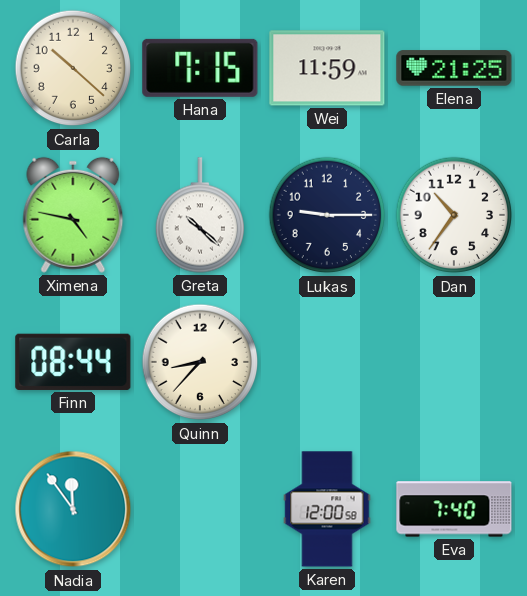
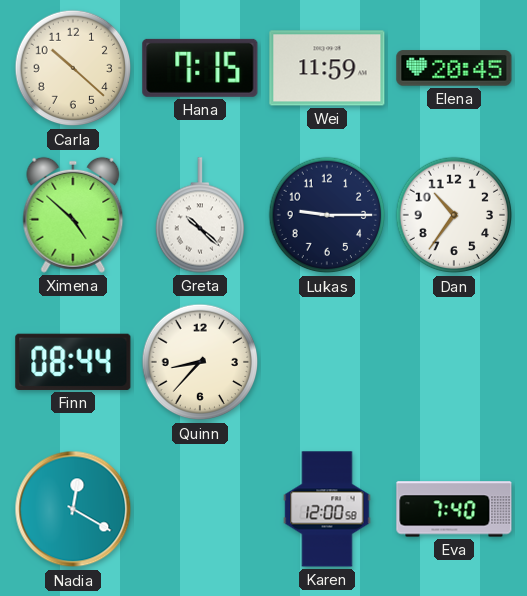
Elena: 21:25 -> 20:45
Ximena: 4:47 -> 4:52
Nadia: 11:54 -> 12:20
